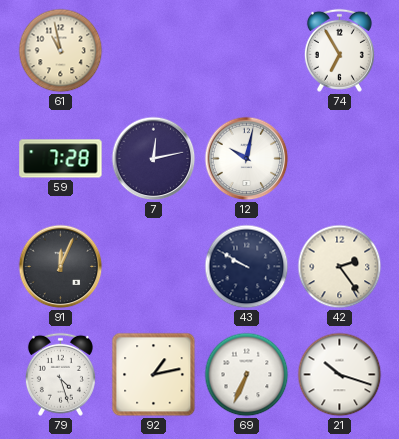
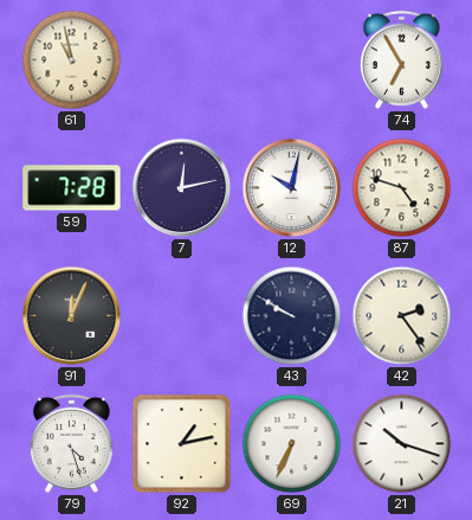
87: none -> 4:48
